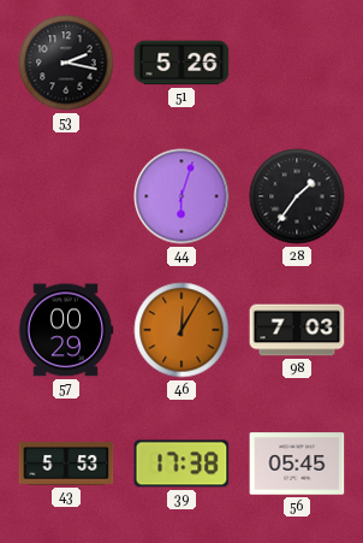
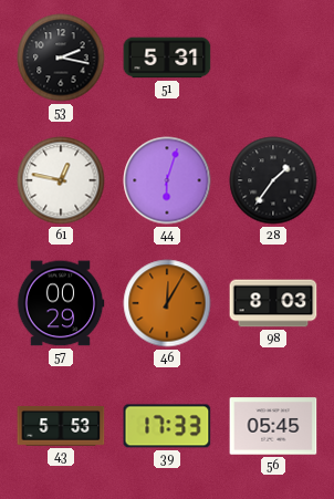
51: 5:26 -> 5:31
61: none -> 12:47
98: 7:03 -> 8:03
39: 17:38 -> 17:33
